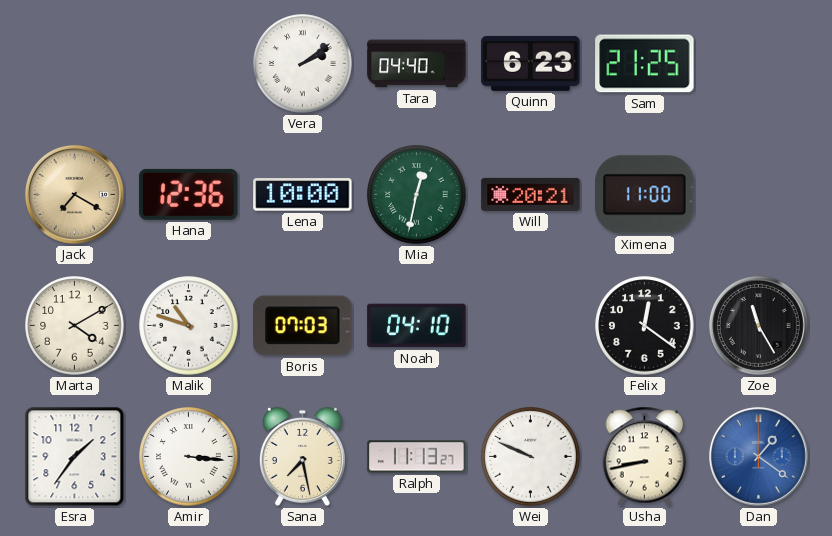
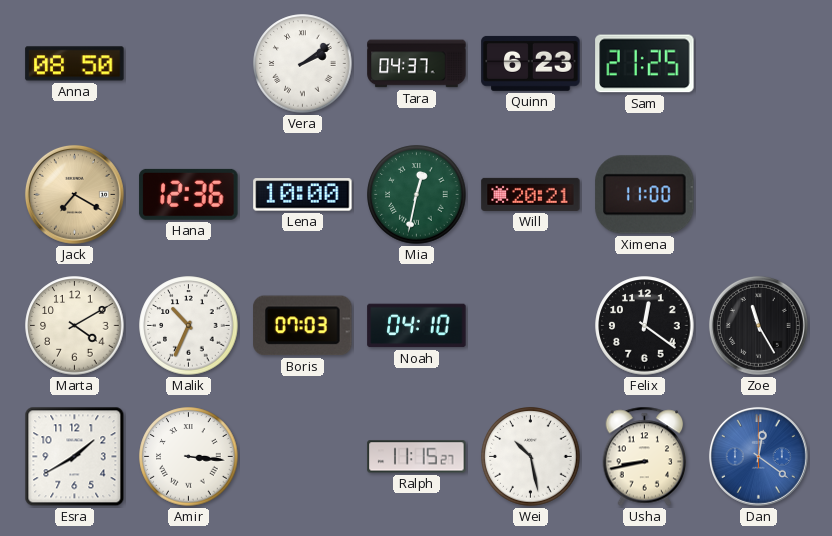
Anna: none -> 08:50
Tara: 04:40 -> 04:37
Malik: 10:48 -> 10:34
Esra: 1:36 -> 1:40
Sana: 7:28 -> none
Ralph: 11:13 -> 11:15
Wei: 9:49 -> 10:28
Dan: 1:21 -> 12:21
